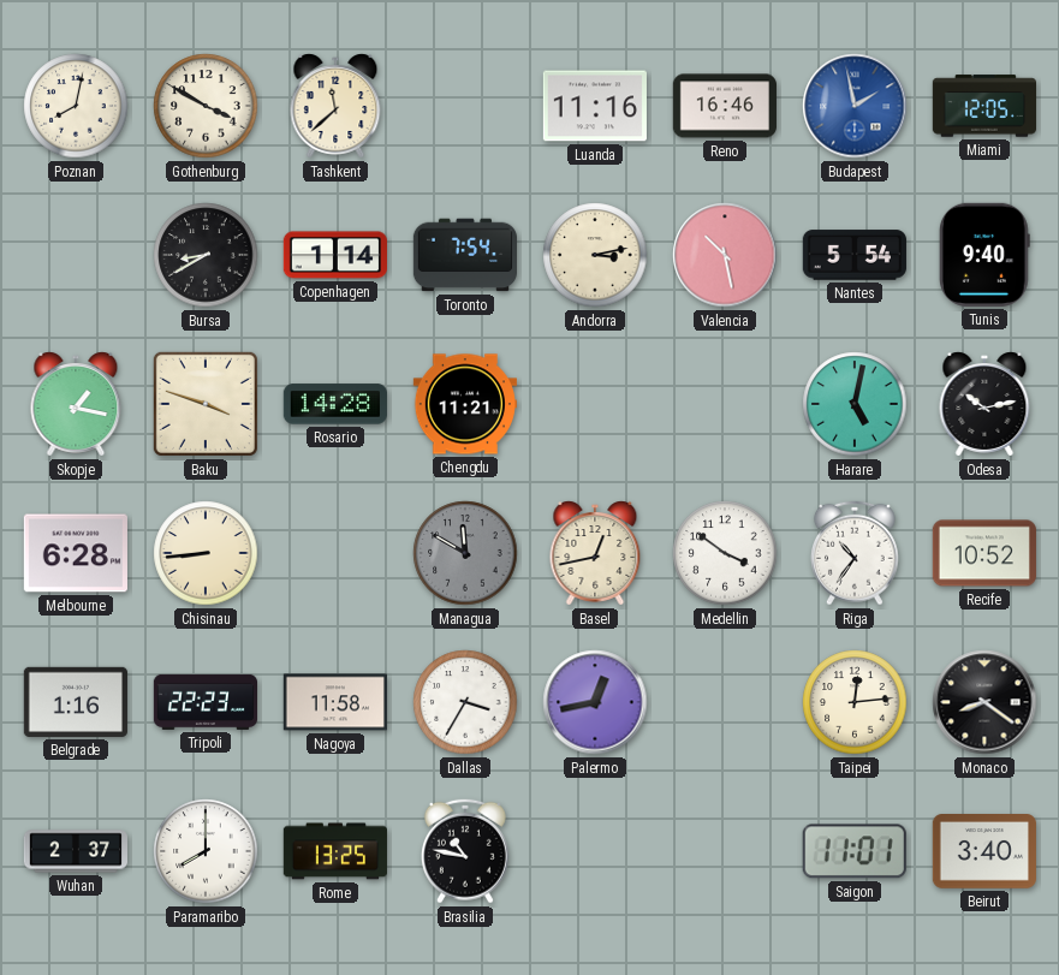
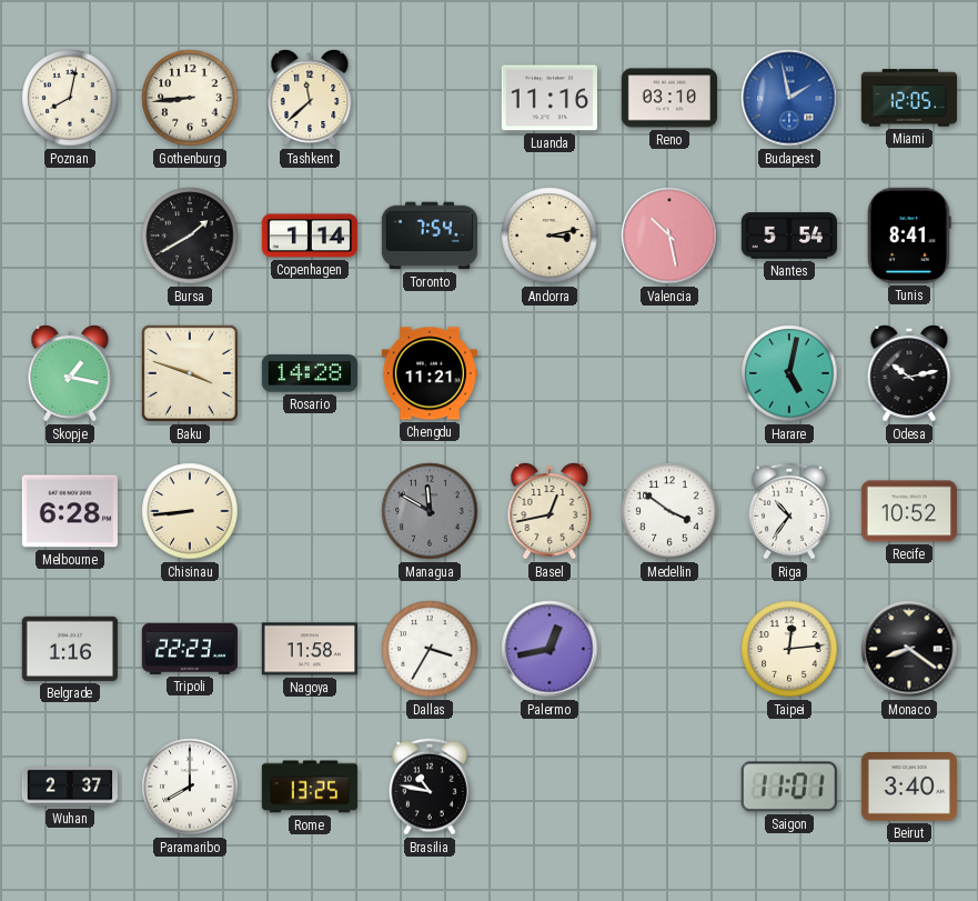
Gothenburg: 3:50 -> 8:44
Reno: 16:46 -> 03:10
Bursa: 8:40 -> 1:40
Tunis: 9:40 -> 8:41
